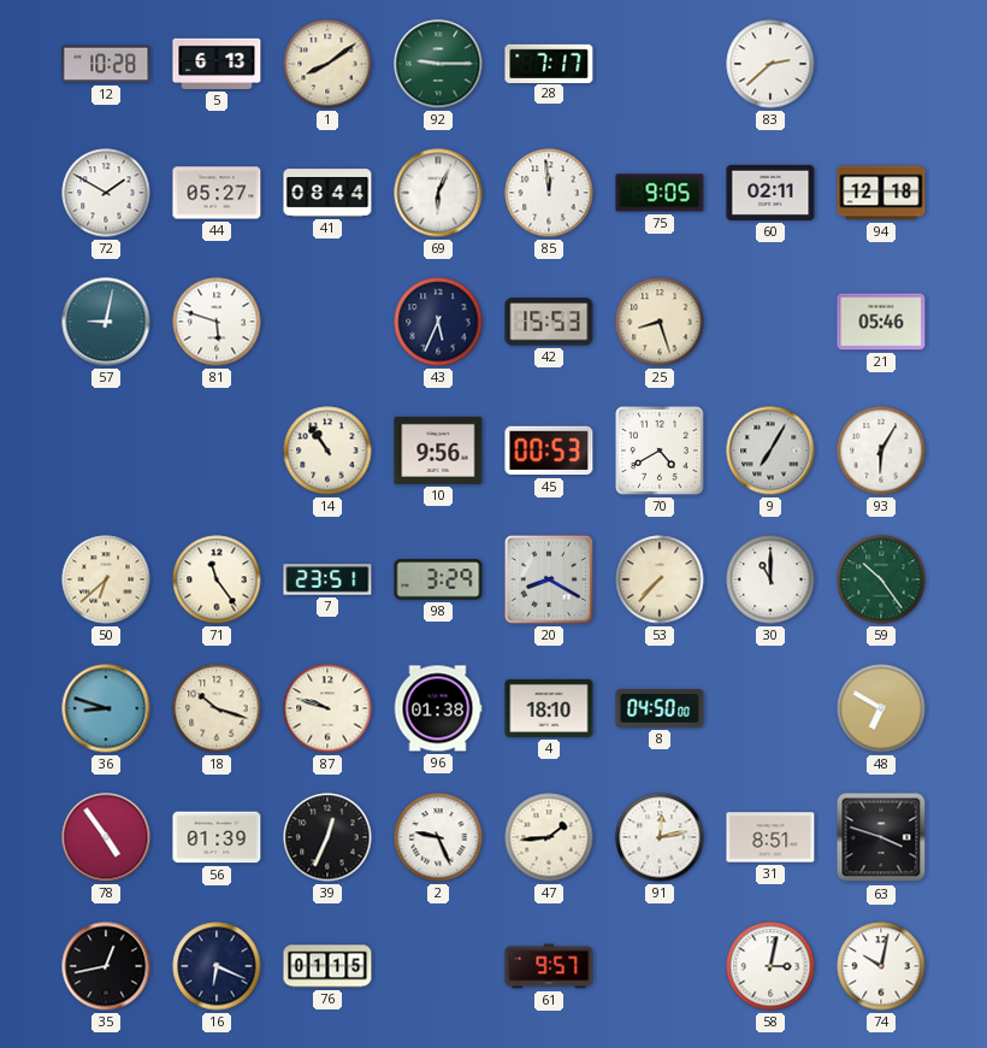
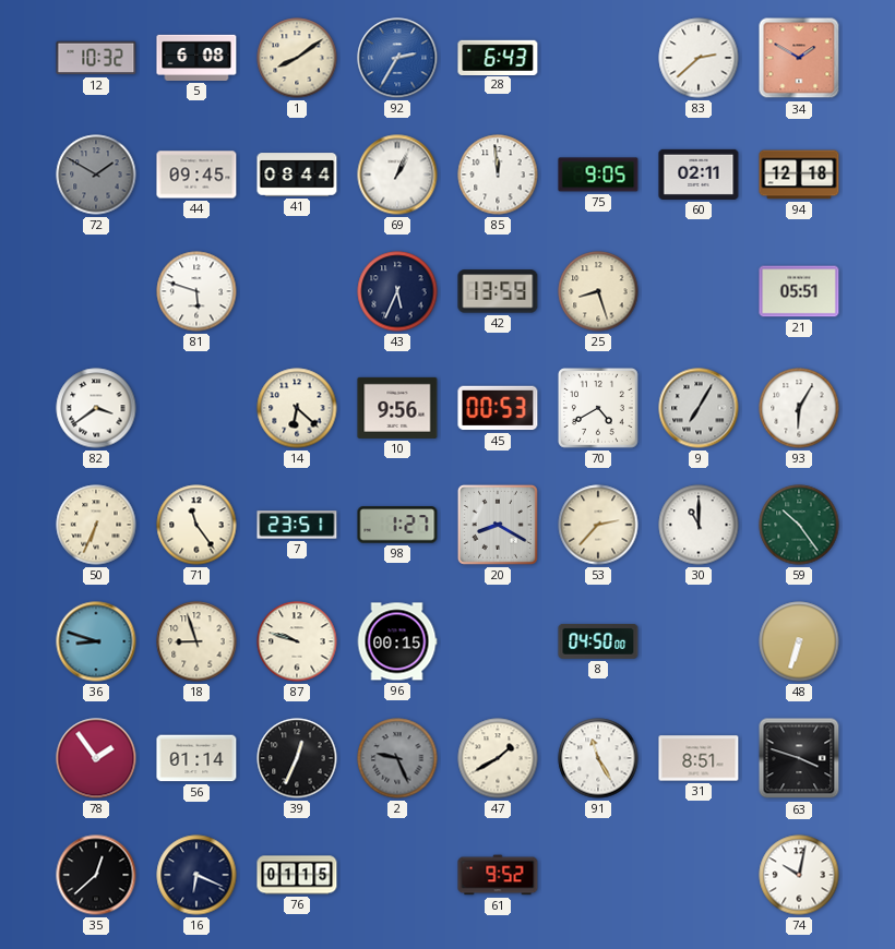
12: 10:28 -> 10:32
5: 6:13 -> 6:08
92: 9:15 -> 2:35
92 dial: green -> blue
28: 7:17 -> 6:43
34: none -> 1:50
72 dial: white -> grey
44: 05:27 -> 09:45
69: 6:04 -> 1:04
57: 9:02 -> none
42: 15:53 -> 13:59
21: 05:46 -> 05:51
82: none -> 3:39
14: 10:54 -> 6:22
50: 6:38 -> 6:34
98: 3:29 -> 1:27
53: 7:37 -> 2:37
18: 10:18 -> 8:57
96: 01:38 -> 00:15
4: 18:10 -> none
48: 6:50 -> 6:33
78: 4:54 -> 1:54
56: 01:39 -> 01:14
2 dial: white -> grey
47: 1:44 -> 1:40
91: 12:13 -> 11:25
35: 12:43 -> 12:38
61: 9:57 -> 9:52
58: 3:02 -> none
